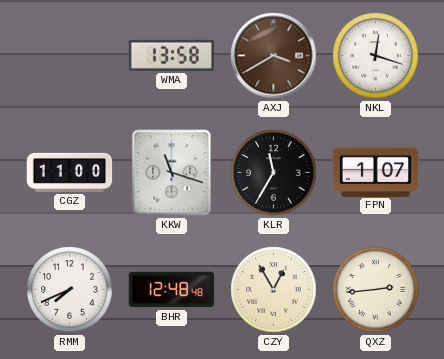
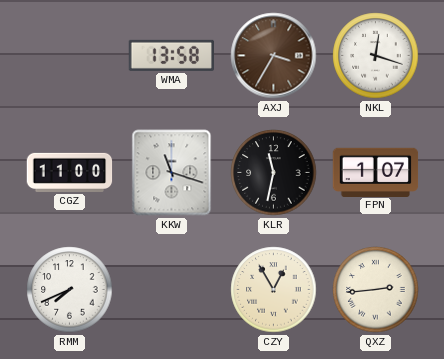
AXJ: 3:40 -> 3:35
KLR: 11:35 -> 11:32
BHR: 12:48 -> none
